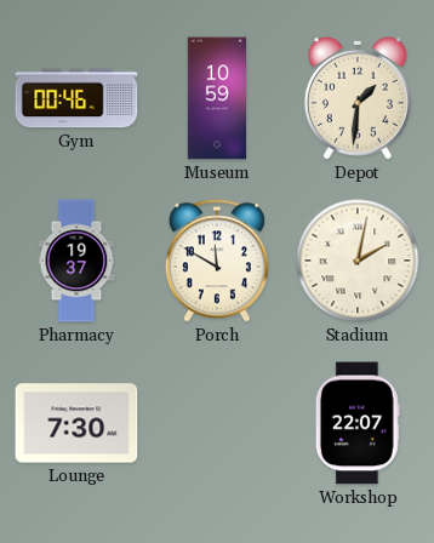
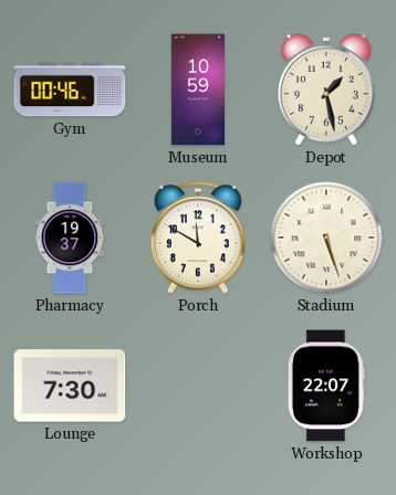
Depot: 1:31 -> 1:28
Stadium: 2:02 -> 5:27
